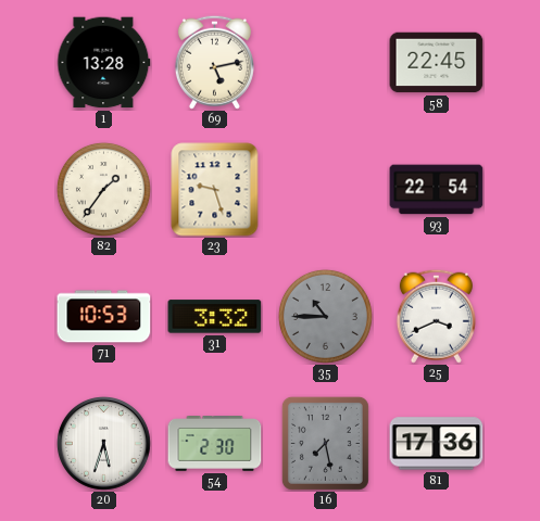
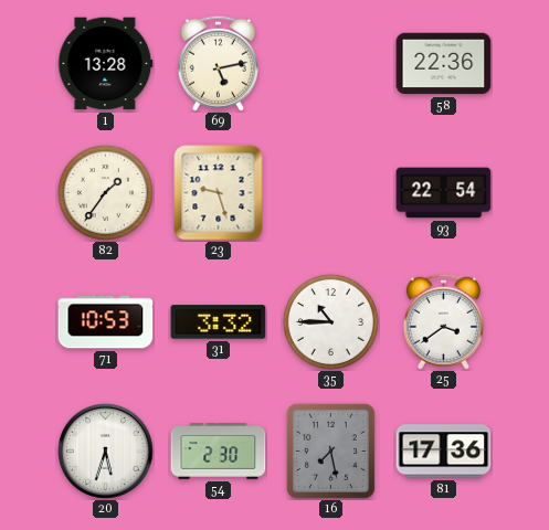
58: 22:45 -> 22:36
35 dial: grey -> white
25: 3:41 -> 3:39
